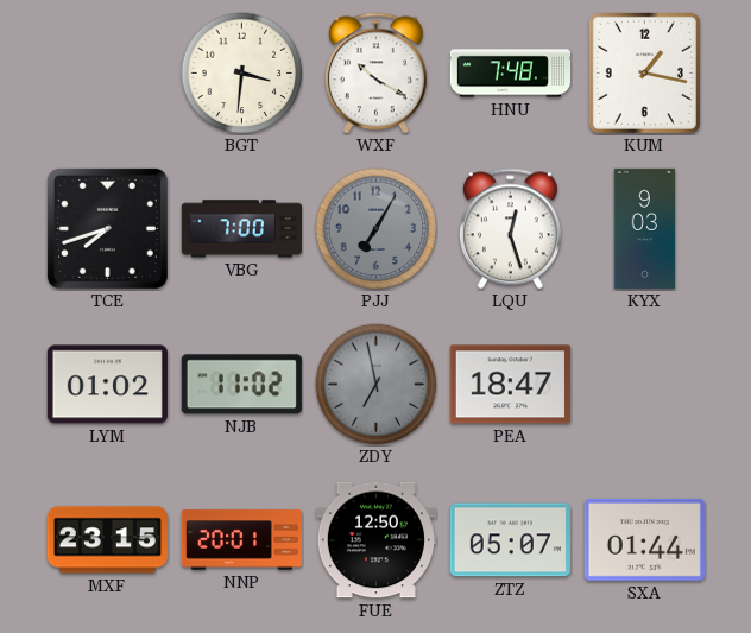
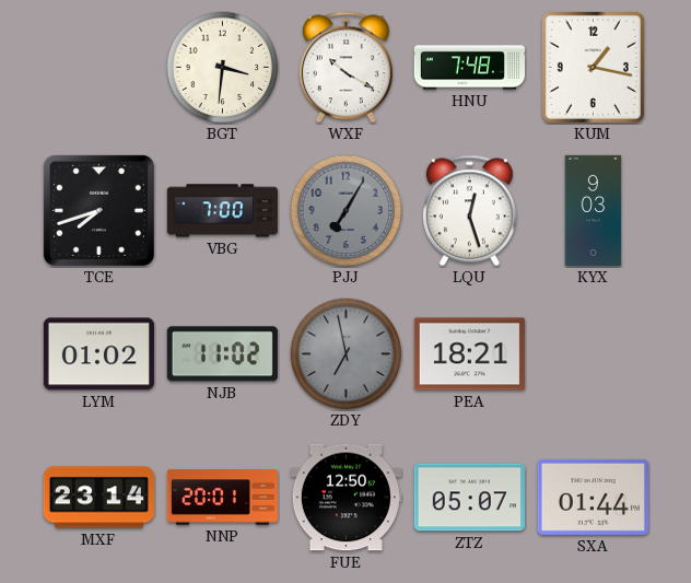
PEA: 18:47 -> 18:21
MXF: 23:15 -> 23:14
